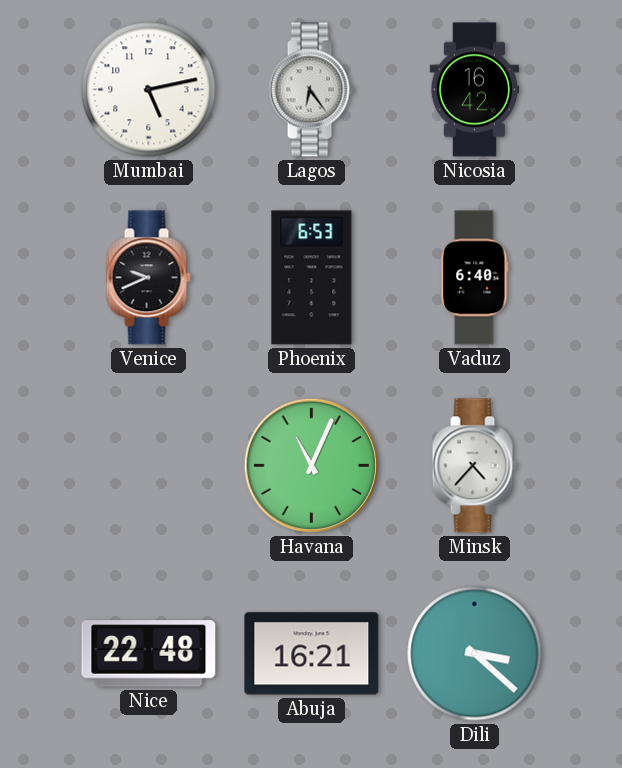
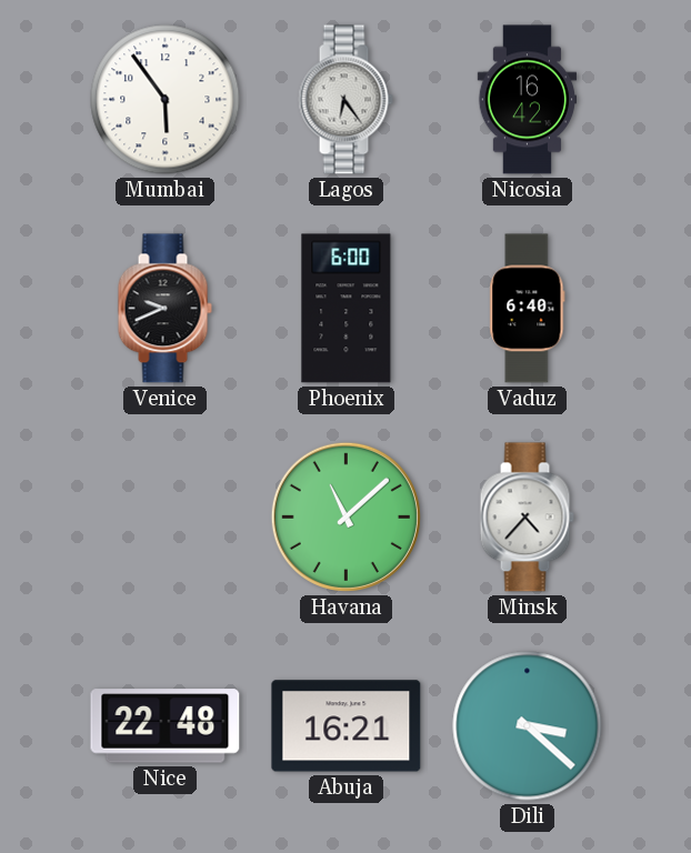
Mumbai: 5:13 -> 5:54
Phoenix: 6:53 -> 6:00
Havana: 11:04 -> 11:08
